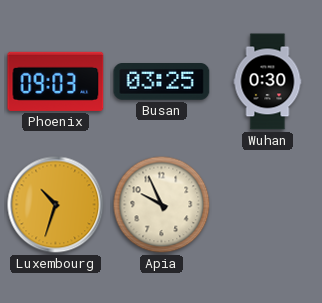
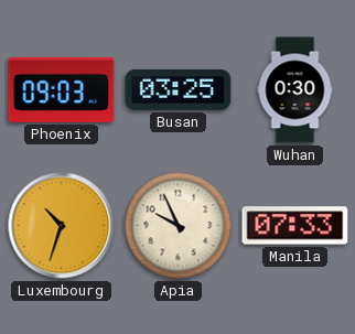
Manila: none -> 07:33
